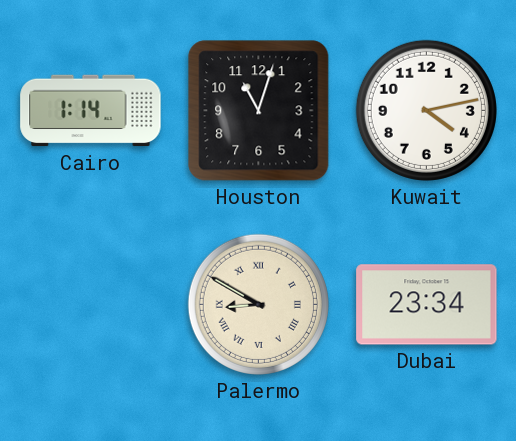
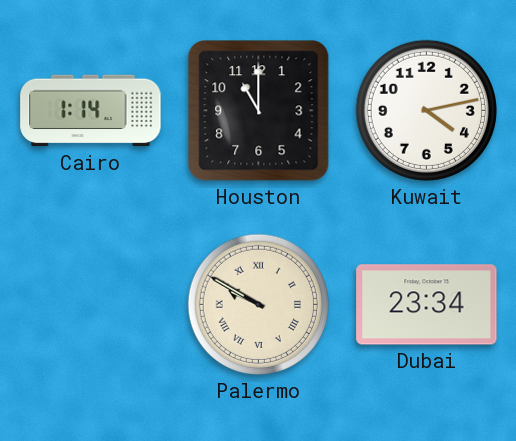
Houston: 11:03 -> 11:00
Palermo: 8:50 -> 9:50
